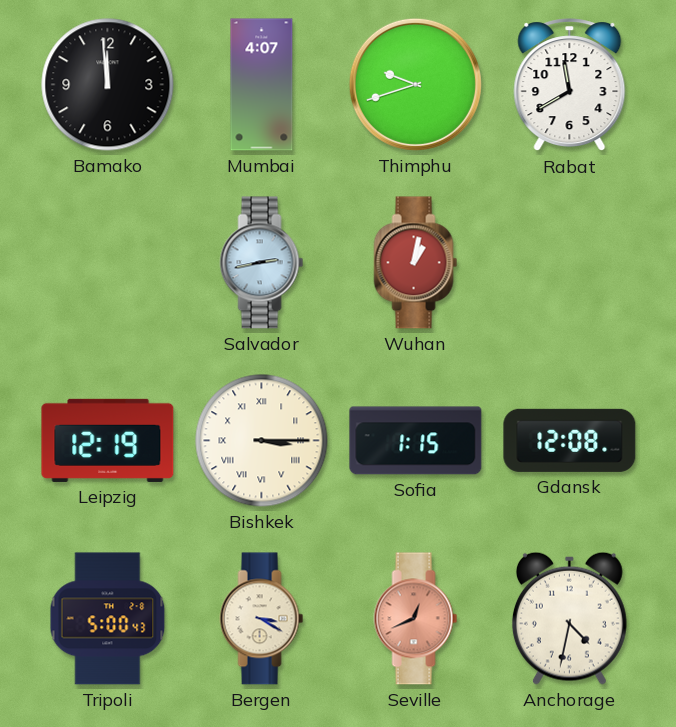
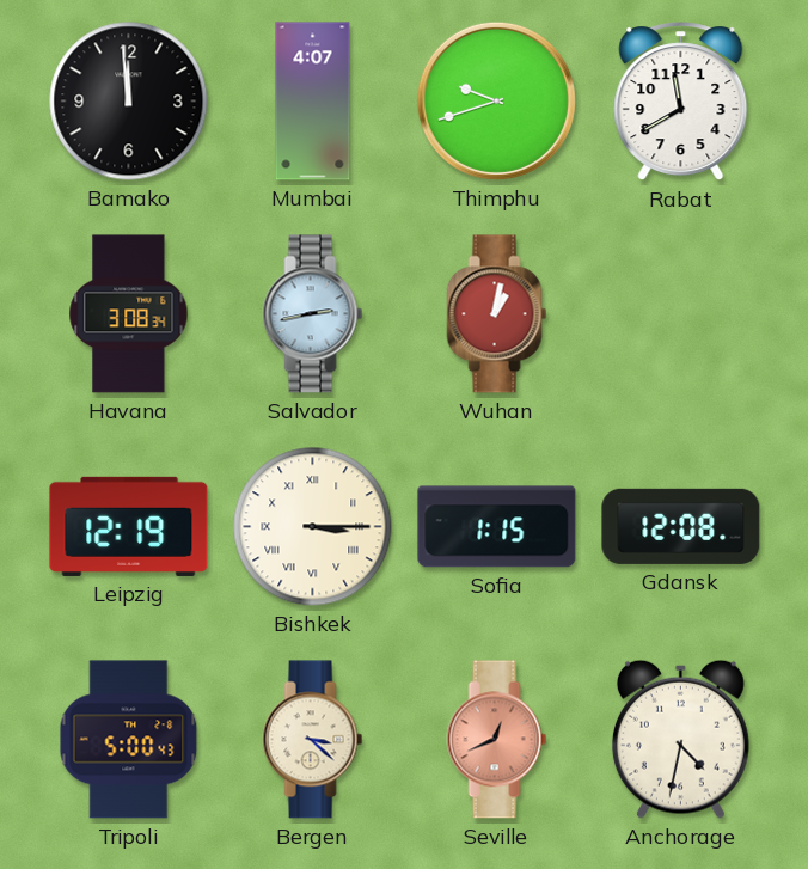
Havana: none -> 3:08
Bergen: 3:20 -> 3:22
